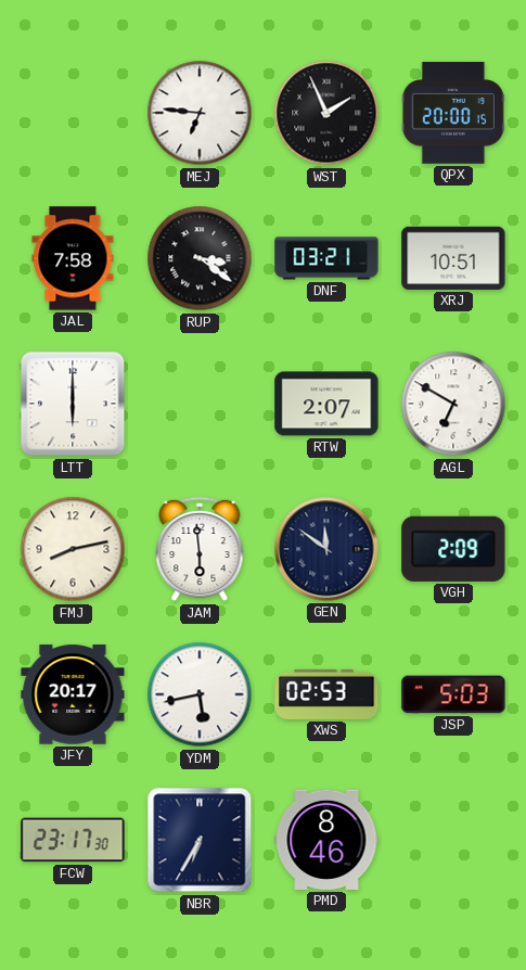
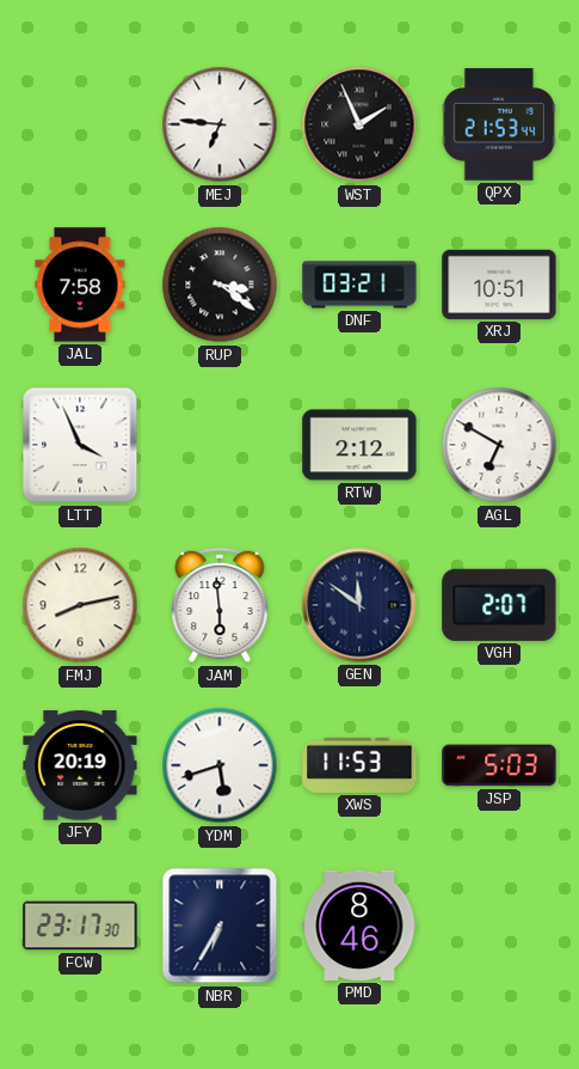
QPX: 20:00 -> 21:53
LTT: 6:00 -> 3:56
RTW: 2:07 -> 2:12
VGH: 2:09 -> 2:07
JFY: 20:17 -> 20:19
YDM: 5:43 -> 5:42
XWS: 02:53 -> 11:53
